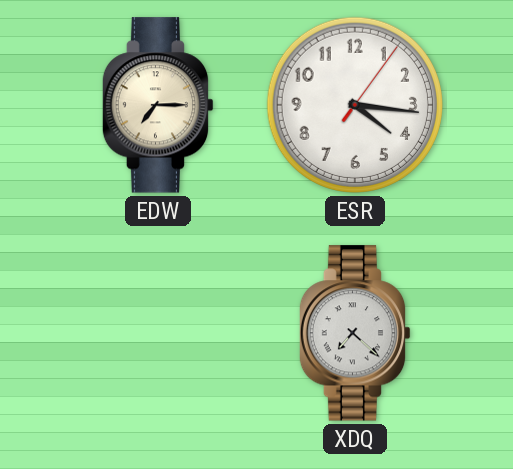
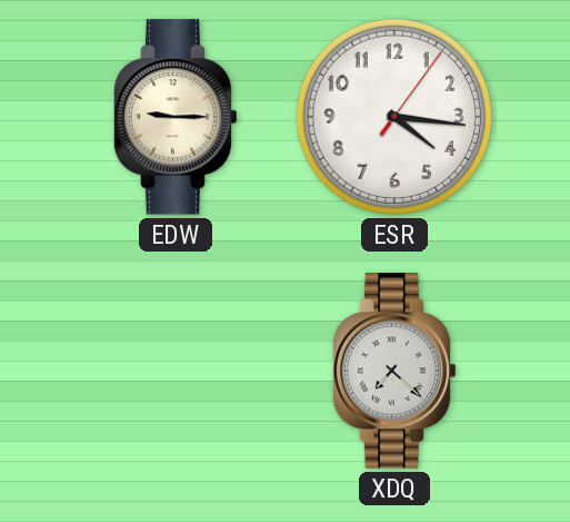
EDW: 7:15 -> 9:15
